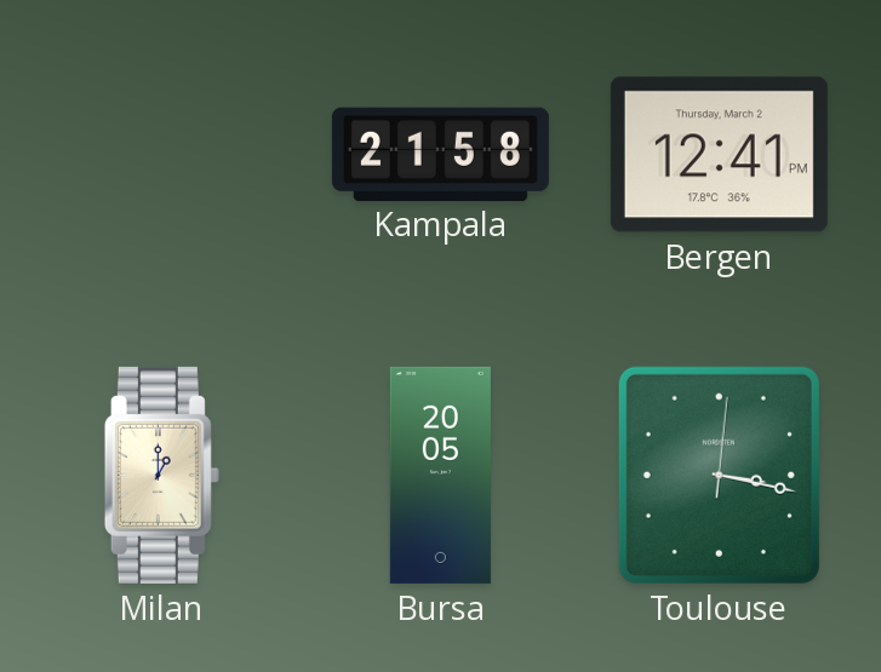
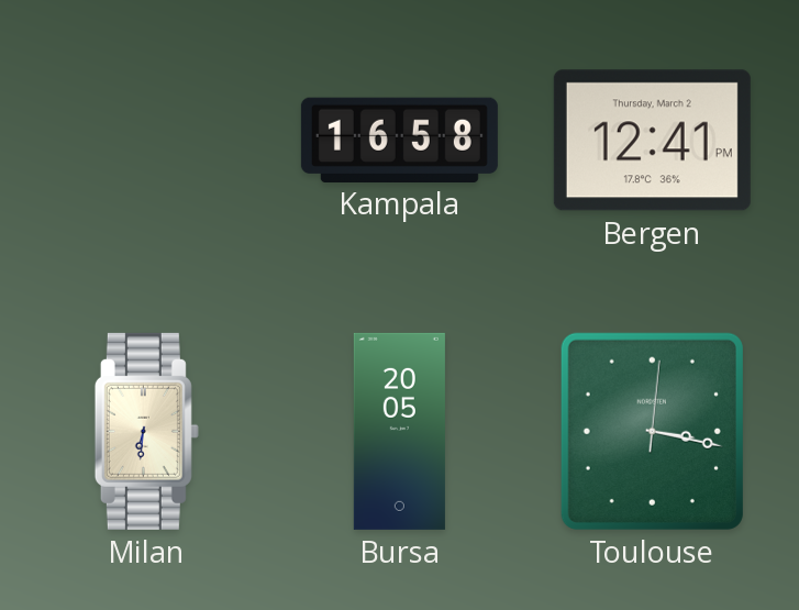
Kampala: 21:58 -> 16:58
Milan: 1:00 -> 6:31
